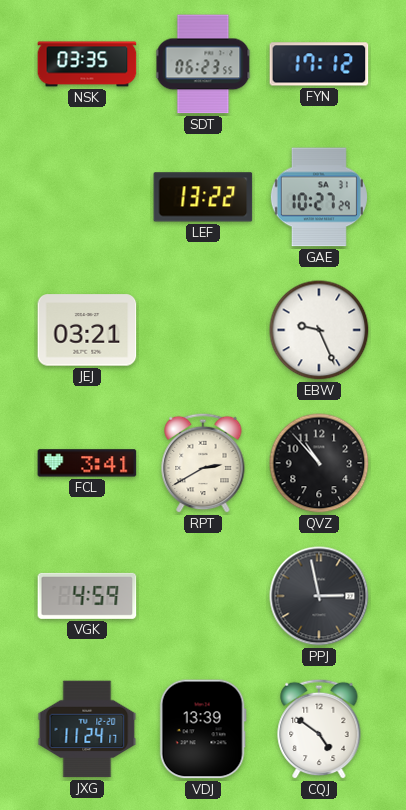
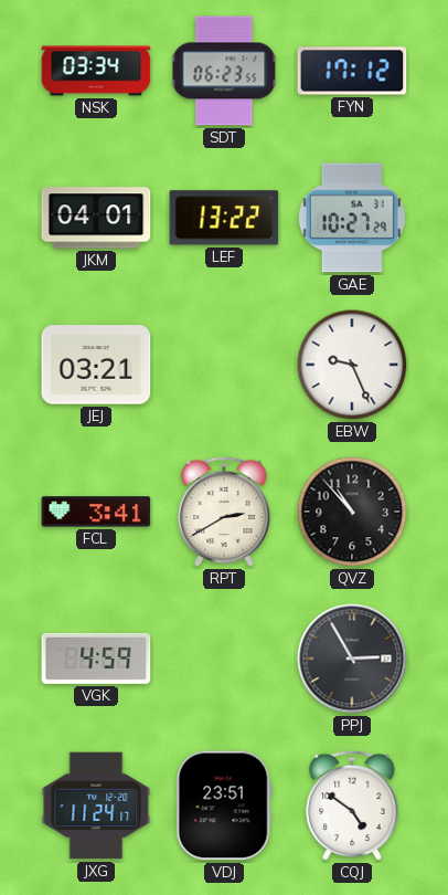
NSK: 03:35 -> 03:34
JKM: none -> 04:01
PPJ: 2:58 -> 2:55
VDJ: 13:39 -> 23:51
